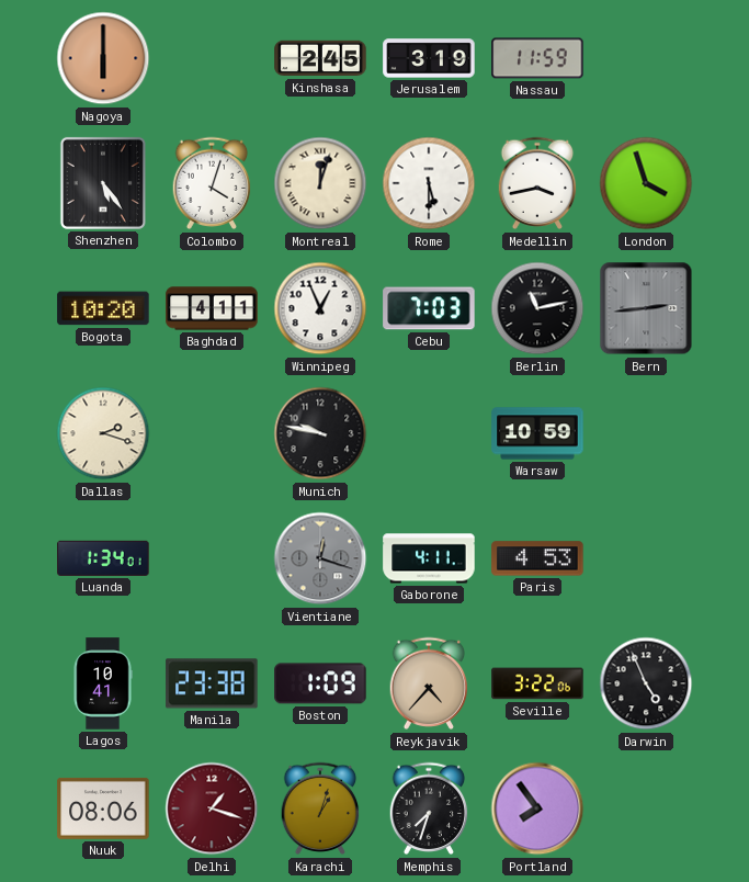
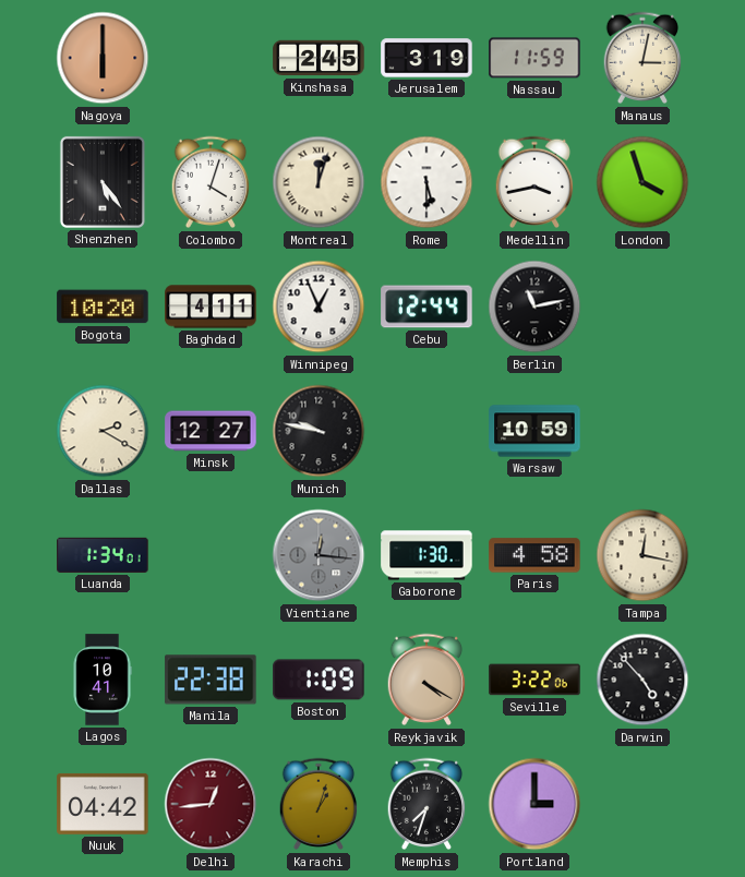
Manaus: none -> 3:02
Cebu: 7:03 -> 12:44
Bern: 2:44 -> none
Dallas: 2:18 -> 2:20
Minsk: none -> 12:27
Vientiane: 12:18 -> 12:16
Gaborone: 4:11 -> 1:30
Paris: 4:53 -> 4:58
Tampa: none -> 12:17
Manila: 23:38 -> 22:38
Reykjavik: 4:37 -> 4:20
Darwin: 4:56 -> 4:53
Nuuk: 08:06 -> 04:42
Delhi: 1:18 -> 12:44
Portland: 7:54 -> 3:00
